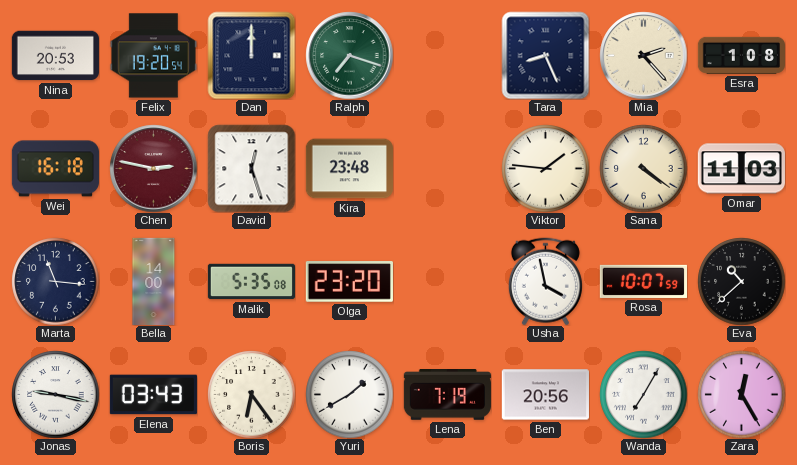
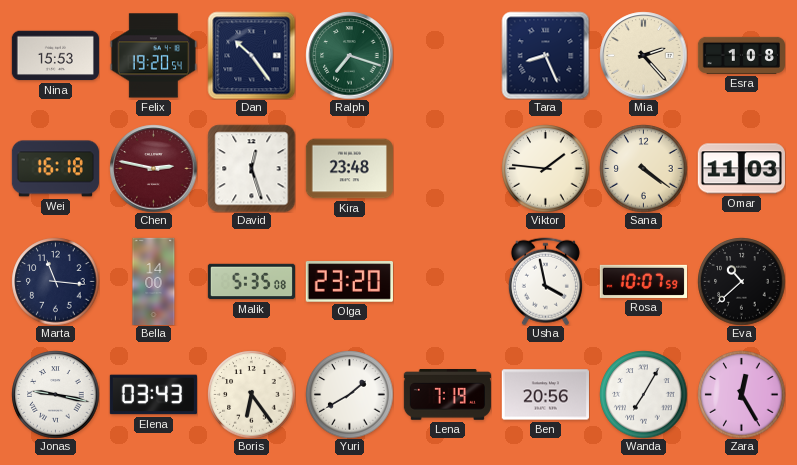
Nina: 20:53 -> 15:53
Dan: 12:00 -> 10:24
